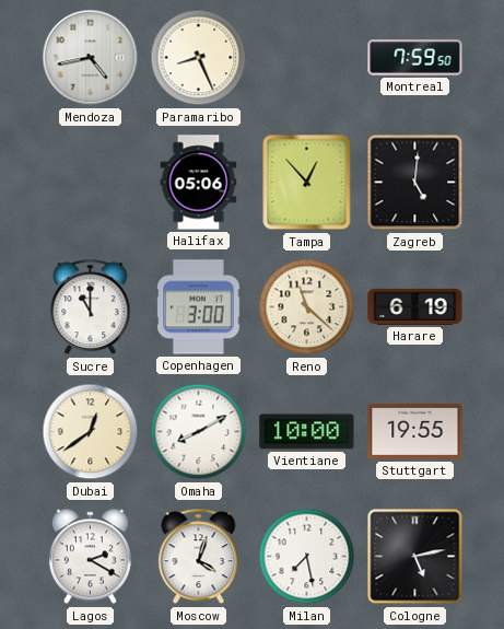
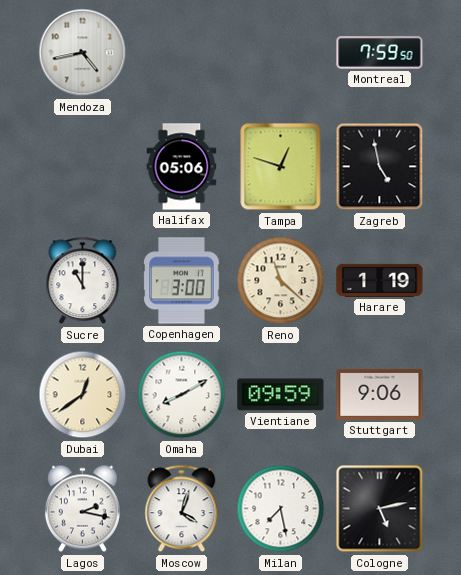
Paramaribo: 8:26 -> none
Tampa: 12:53 -> 12:48
Zagreb: 5:01 -> 4:58
Harare: 6:19 -> 1:19
Vientiane: 10:00 -> 09:59
Stuttgart: 19:55 -> 9:06
Lagos: 2:20 -> 2:17
